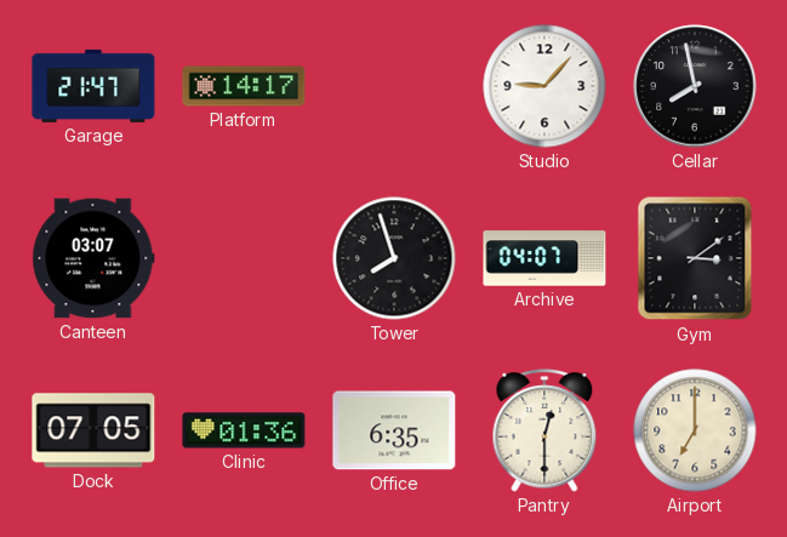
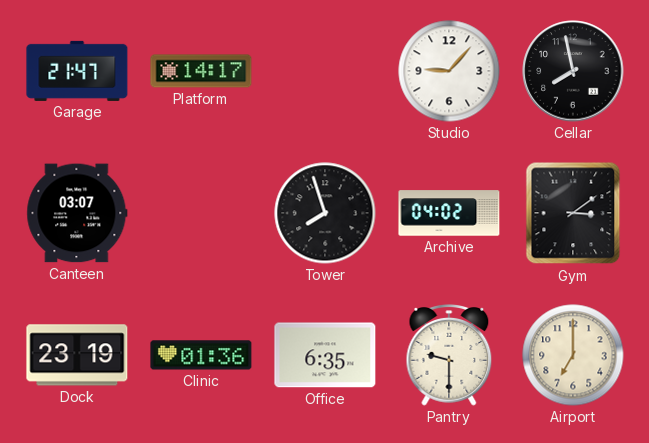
Archive: 04:07 -> 04:02
Dock: 07:05 -> 23:19
Pantry: 12:30 -> 9:30
